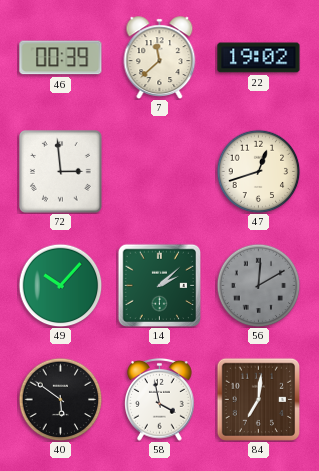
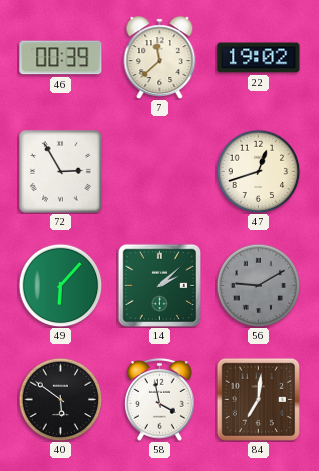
72: 2:59 -> 2:55
49: 10:07 -> 6:07
56: 12:10 -> 9:10
